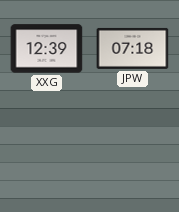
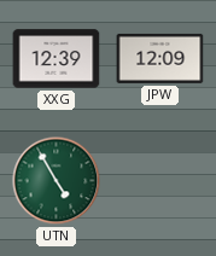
JPW: 07:18 -> 12:09
UTN: none -> 4:55
